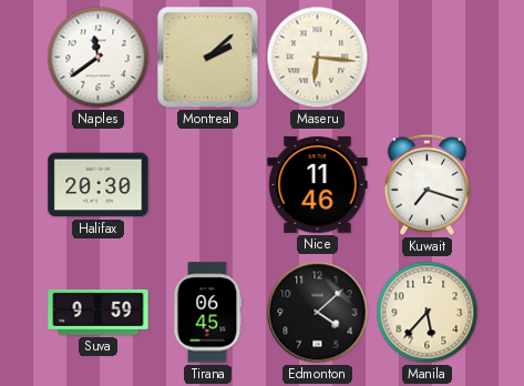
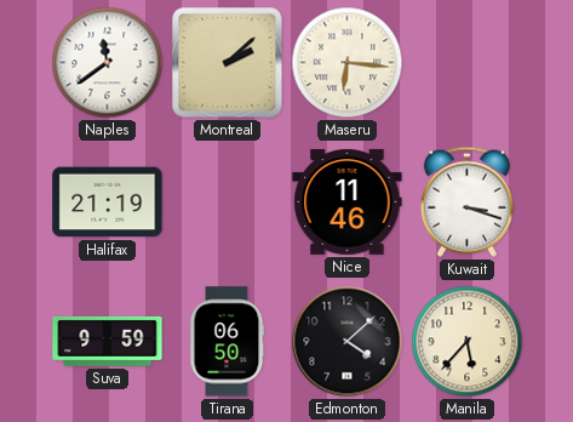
Halifax: 20:30 -> 21:19
Kuwait: 7:18 -> 3:18
Tirana: 06:45 -> 06:50
